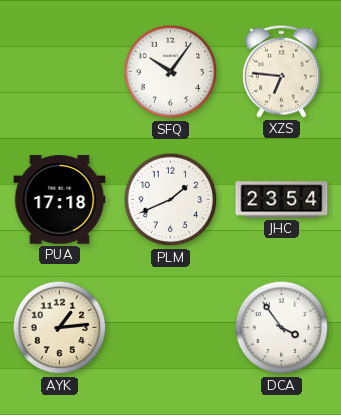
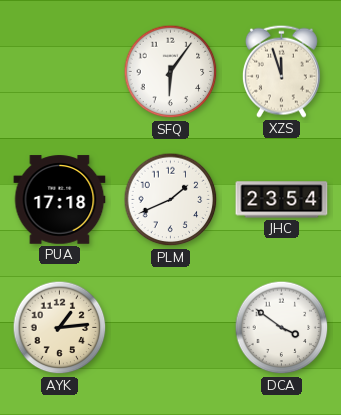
SFQ: 10:06 -> 6:06
XZS: 6:46 -> 11:57
DCA: 3:54 -> 3:51
